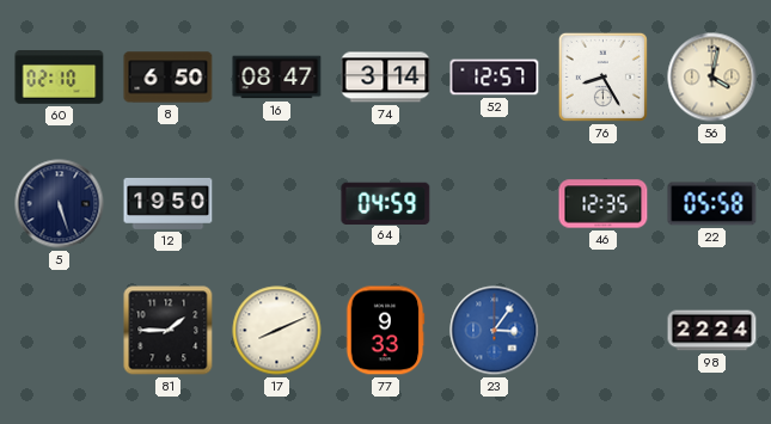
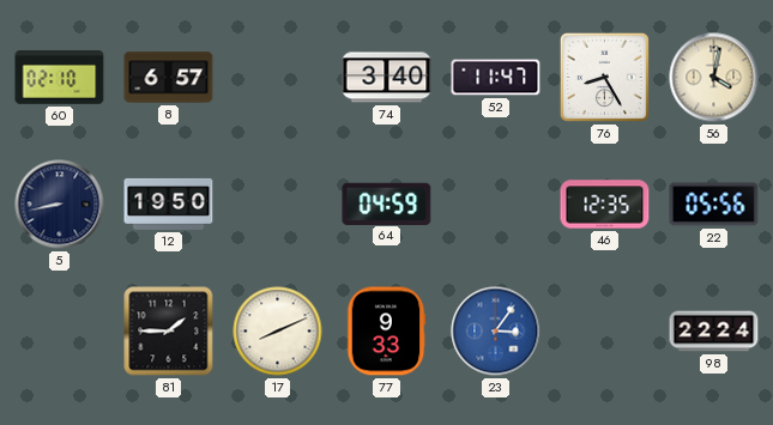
8: 6:50 -> 6:57
16: 08:47 -> none
74: 3:14 -> 3:40
52: 12:57 -> 11:47
5: 5:27 -> 8:43
22: 05:58 -> 05:56
